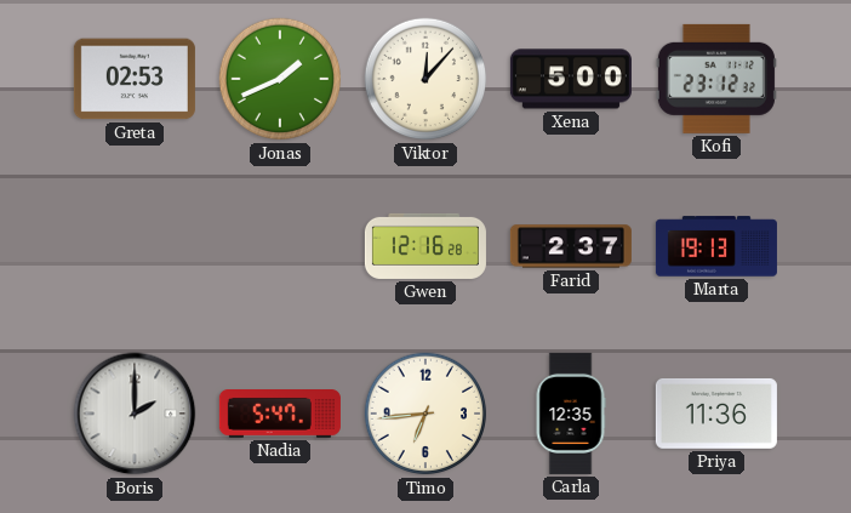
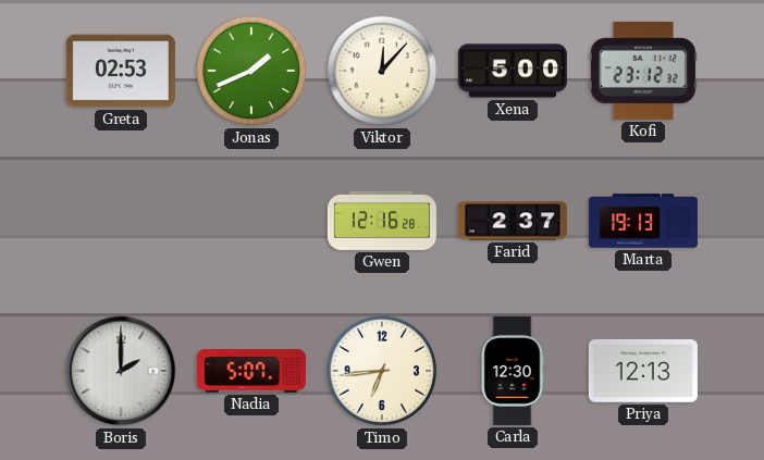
Nadia: 5:47 -> 5:07
Carla: 12:35 -> 12:30
Priya: 11:36 -> 12:13
